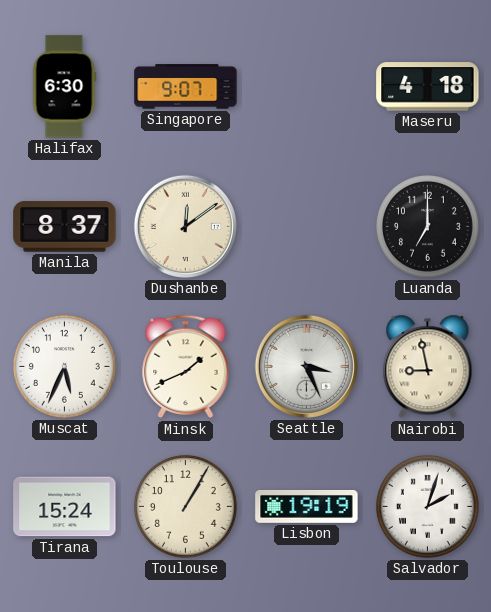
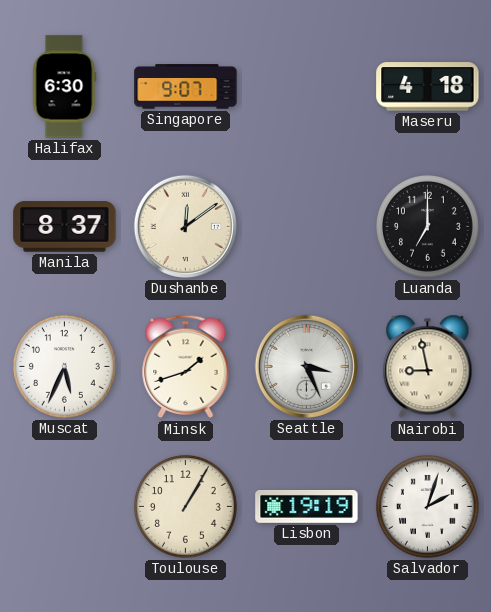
Minsk: 1:41 -> 1:42
Tirana: 15:24 -> none
